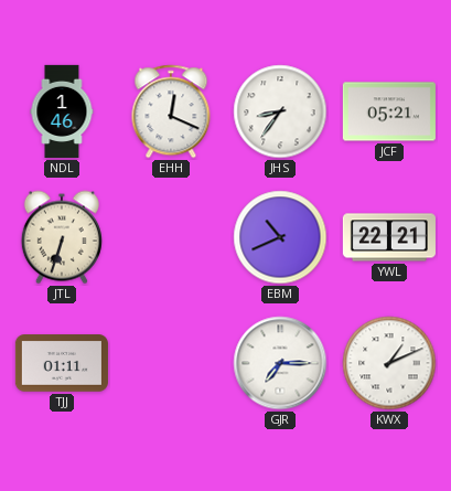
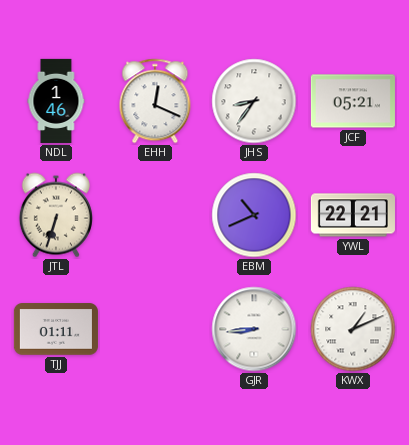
GJR: 7:15 -> 8:44
